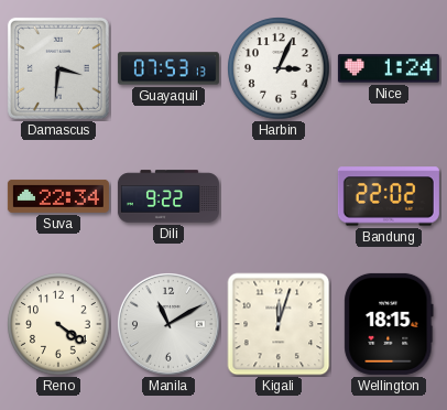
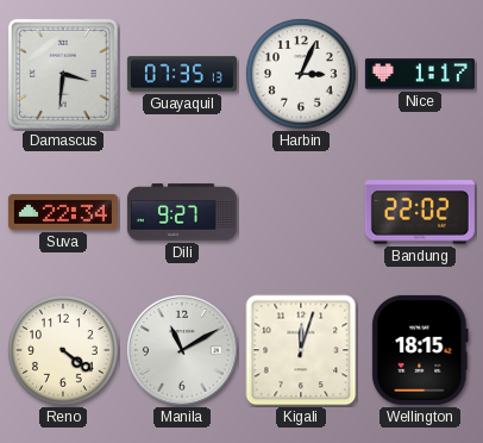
Guayaquil: 07:53 -> 07:35
Nice: 1:24 -> 1:17
Dili: 9:22 -> 9:27
